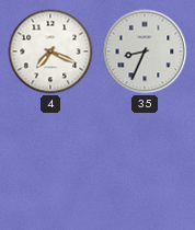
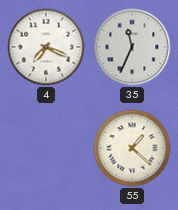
35: 8:34 -> 11:34
55: none -> 1:22
